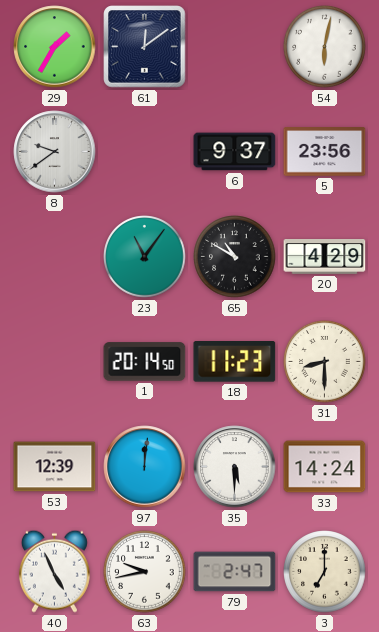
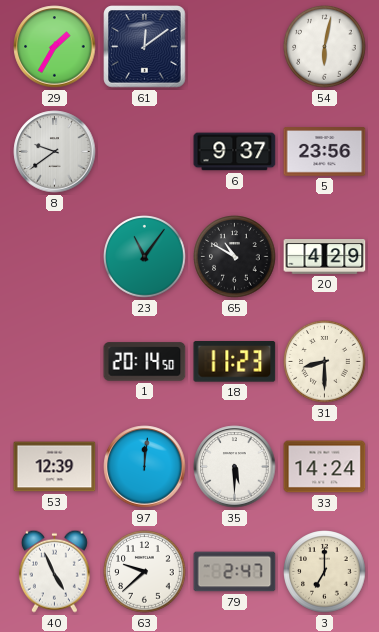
63: 9:43 -> 9:38
